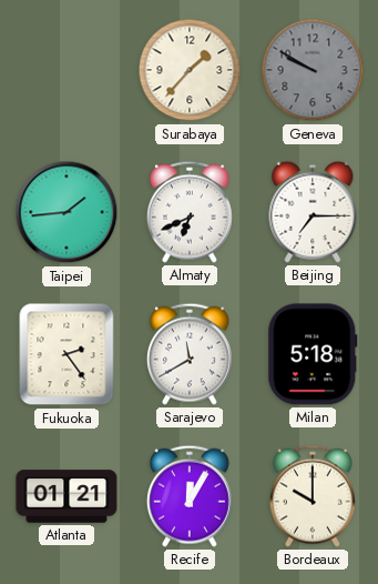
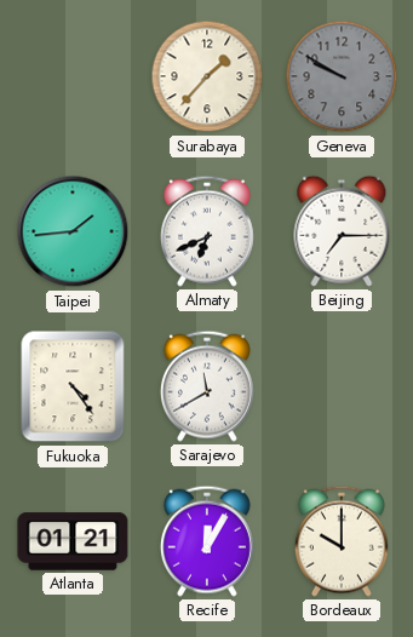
Fukuoka: 2:24 -> 4:24
Milan: 5:18 -> none
